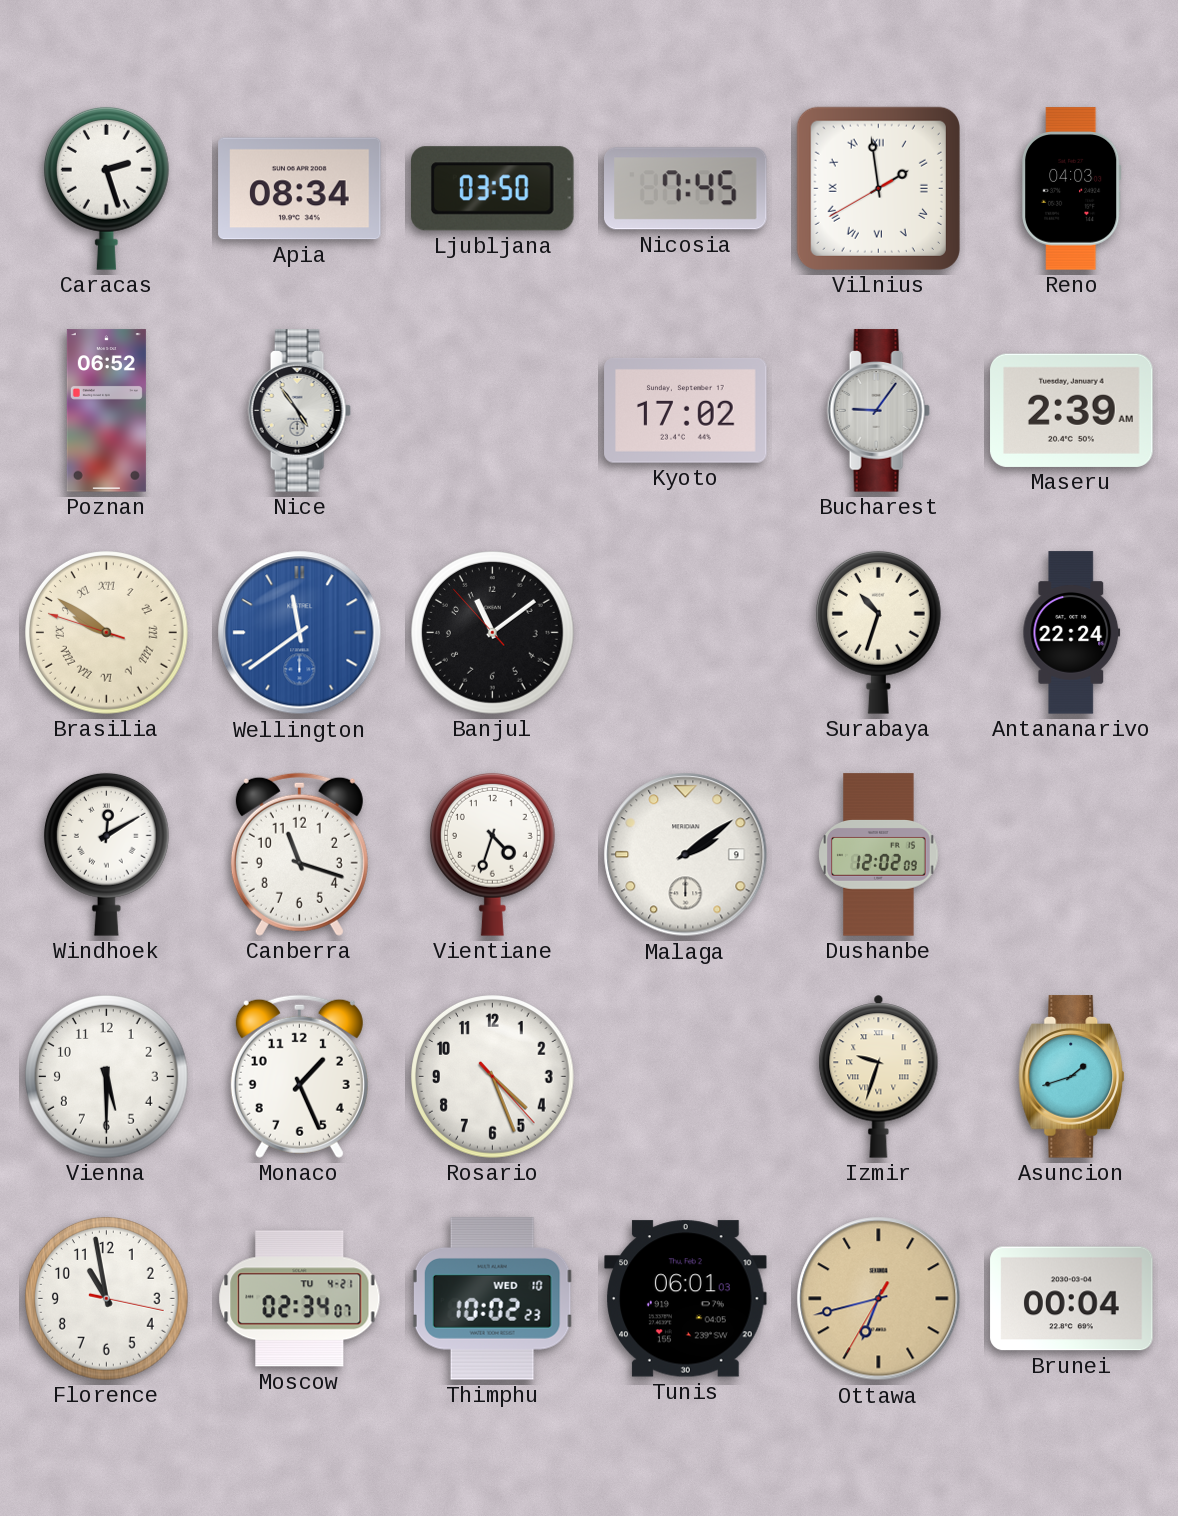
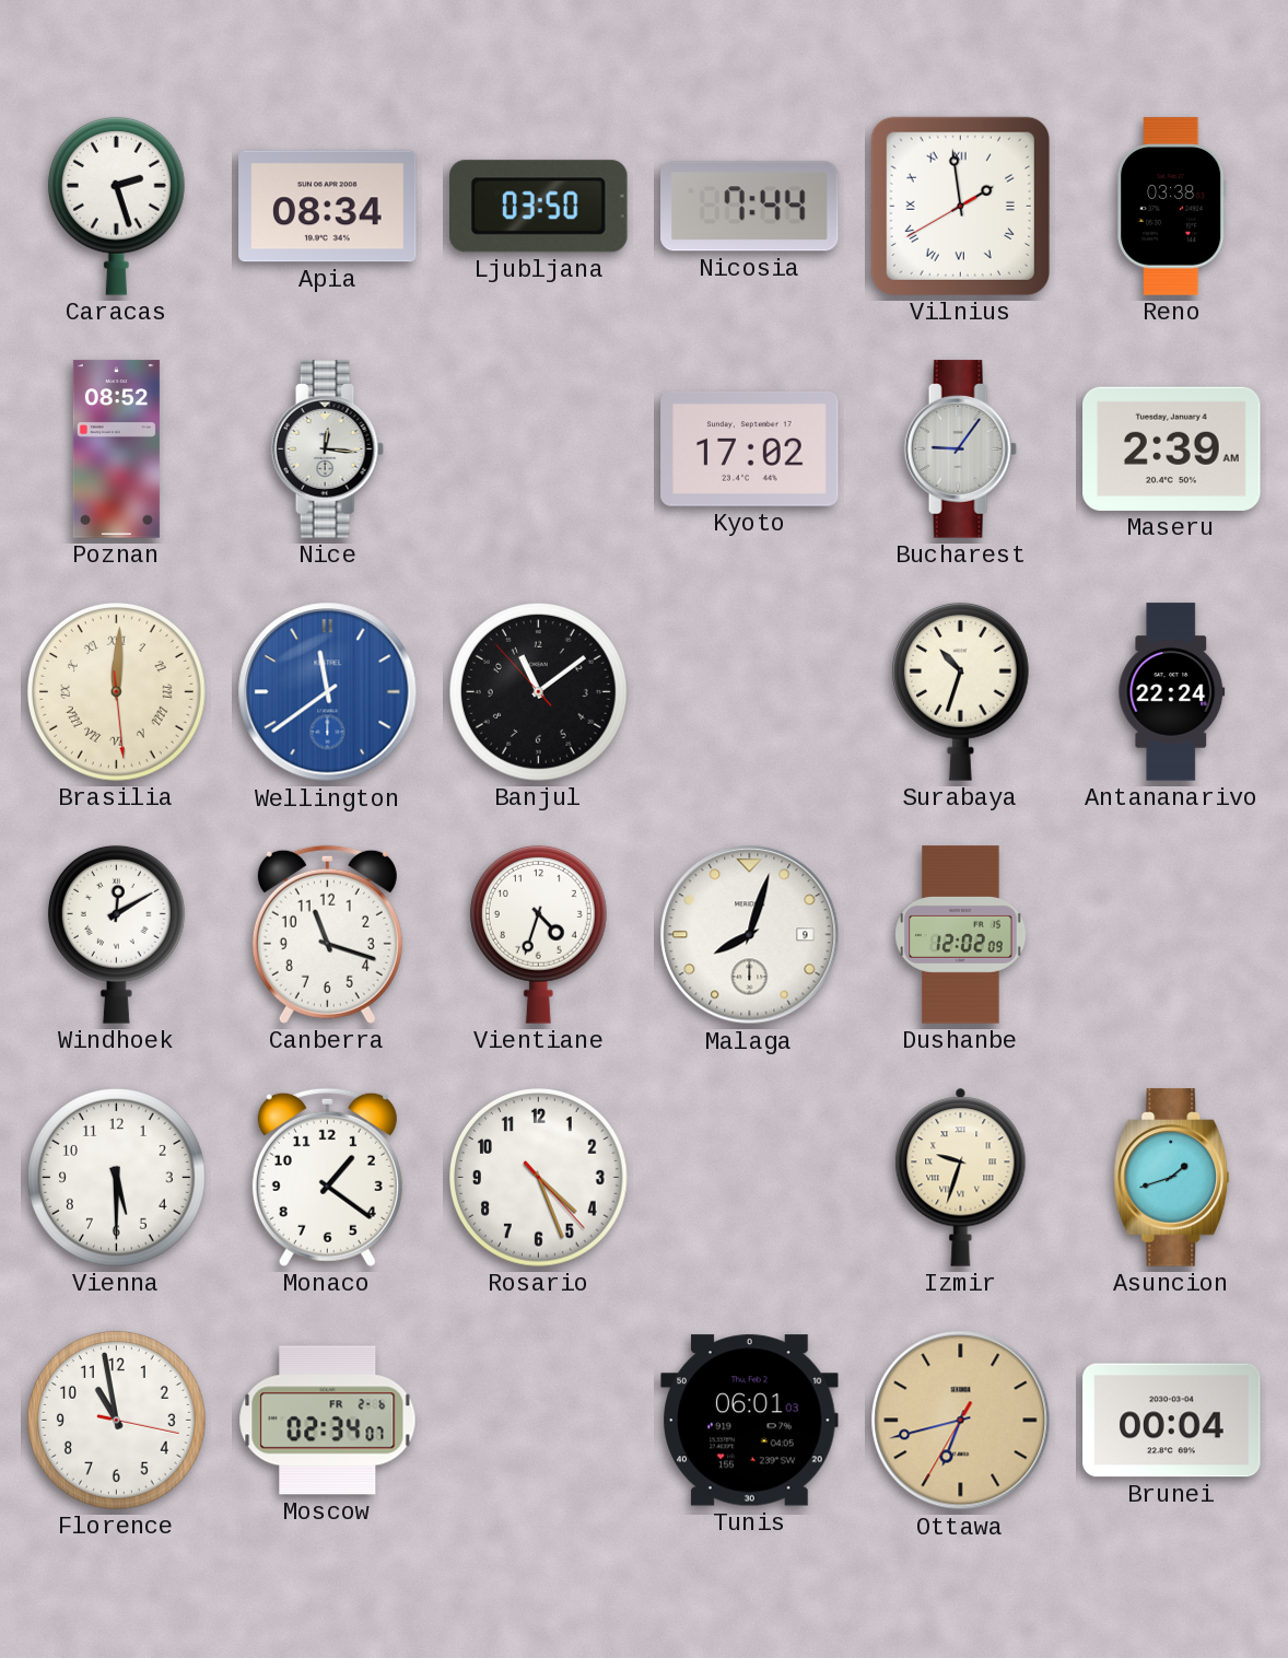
Nicosia: 7:45 -> 7:44
Reno: 04:03 -> 03:38
Poznan: 06:52 -> 08:52
Nice: 4:54 -> 12:16
Brasilia: 9:50 -> 12:00
Malaga: 2:09 -> 8:03
Monaco: 1:26 -> 1:21
Moscow date: TU 4-21 -> FR 2-6
Thimphu: 10:02 -> none
